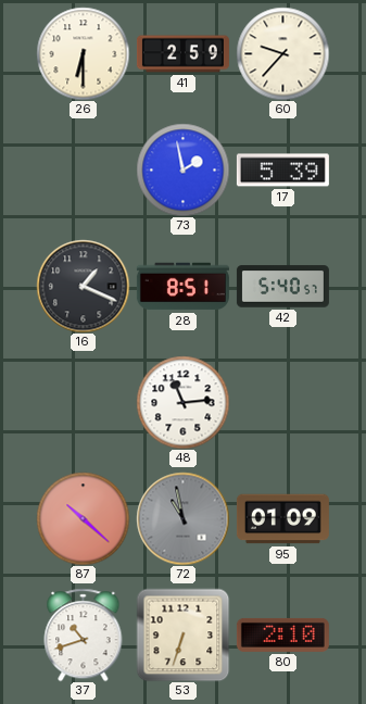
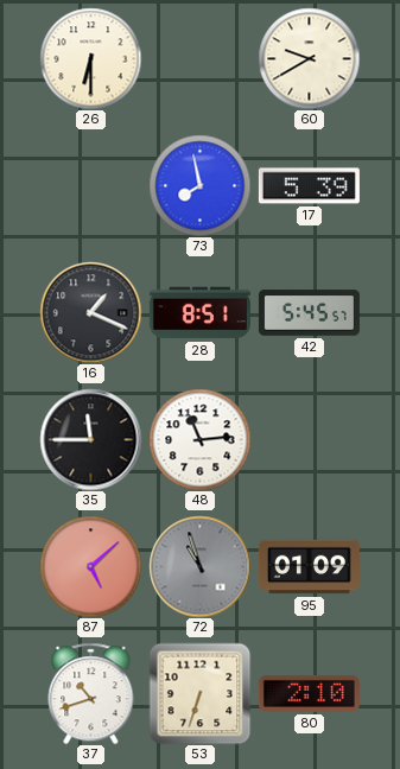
41: 2:59 -> none
60: 9:37 -> 9:40
73: 1:58 -> 7:58
42: 5:40 -> 5:45
35: none -> 11:45
87: 10:22 -> 5:08
72: 10:58 -> 10:57
